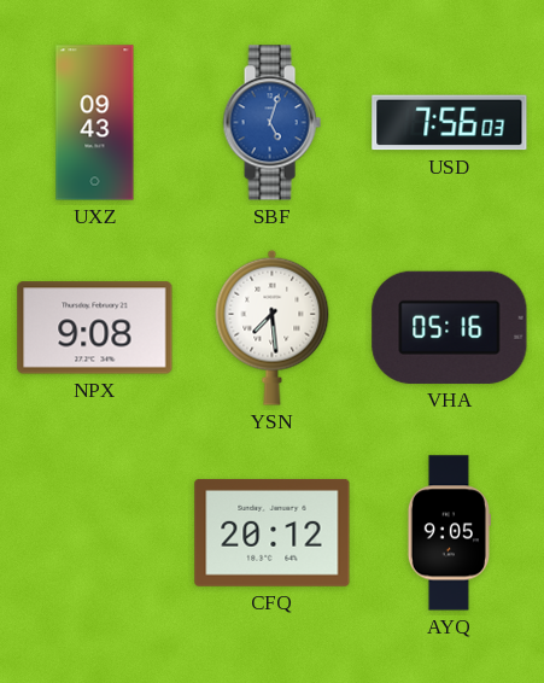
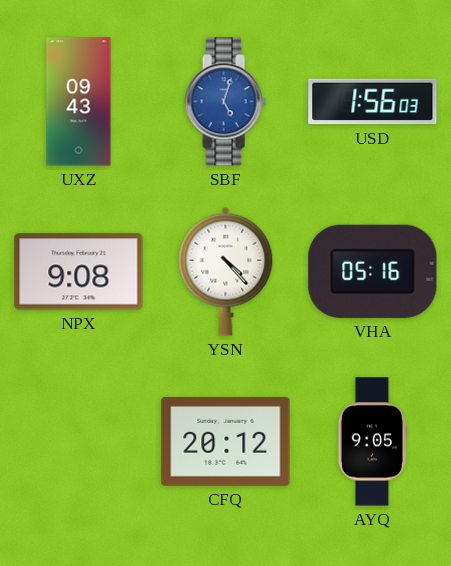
USD: 7:56 -> 1:56
YSN: 7:29 -> 4:23
